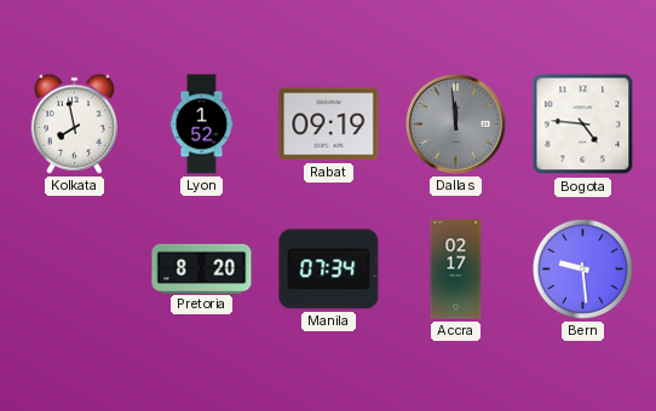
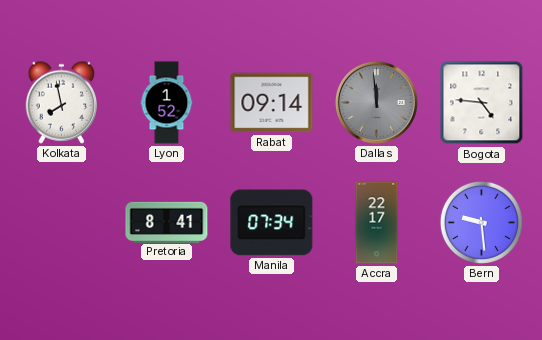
Rabat: 09:19 -> 09:14
Pretoria: 8:20 -> 8:41
Accra: 02:17 -> 22:17
